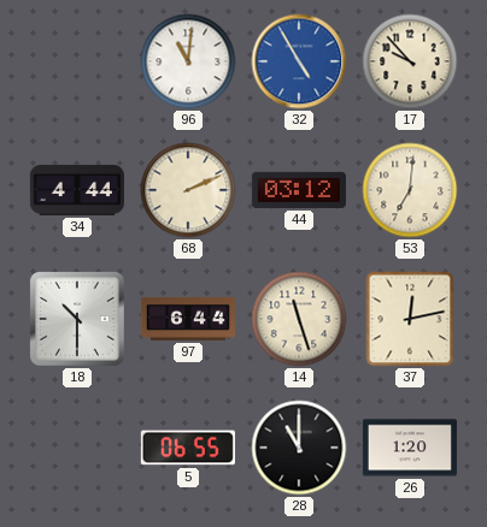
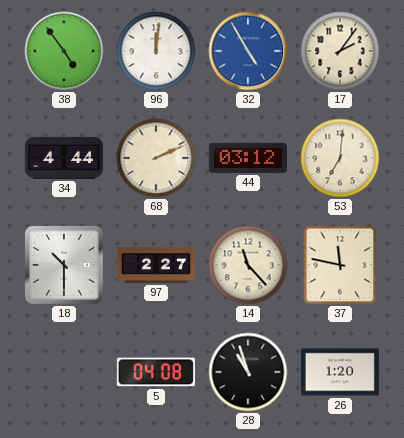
38: none -> 4:54
96: 11:01 -> 12:01
17: 9:53 -> 2:06
97: 6:44 -> 2:27
14: 11:27 -> 11:23
37: 12:13 -> 11:47
5: 06:55 -> 04:08
28: 11:00 -> 10:57
